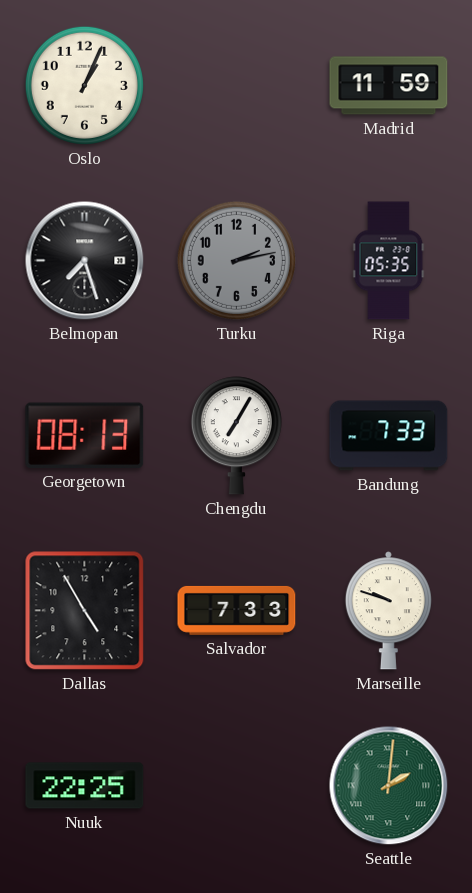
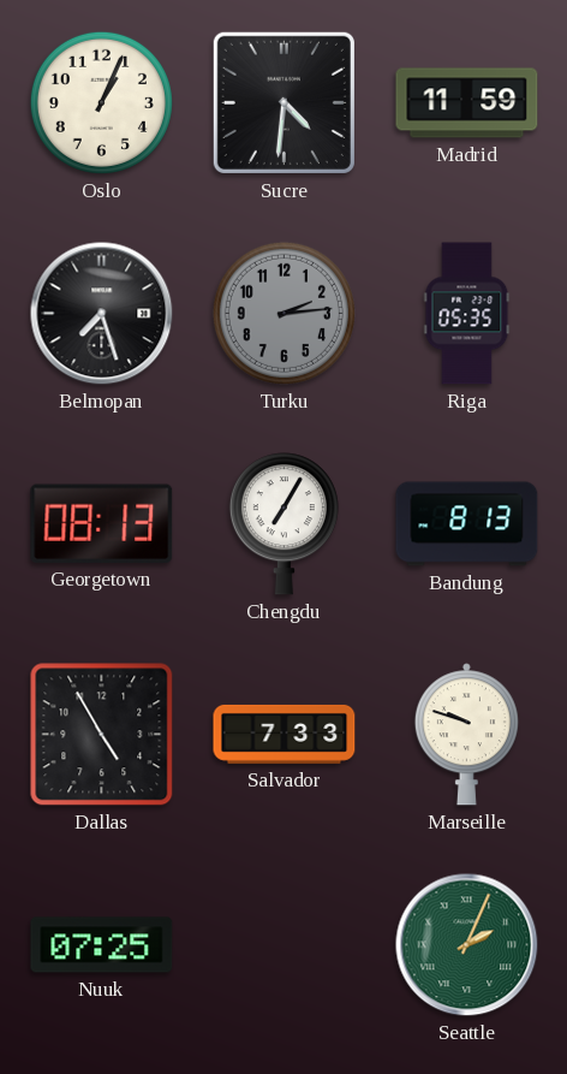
Sucre: none -> 4:31
Turku: 2:13 -> 2:14
Bandung: 7:33 -> 8:13
Nuuk: 22:25 -> 07:25
Seattle: 2:01 -> 2:04
